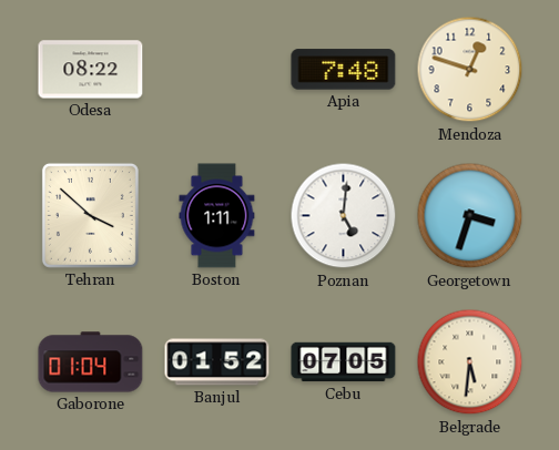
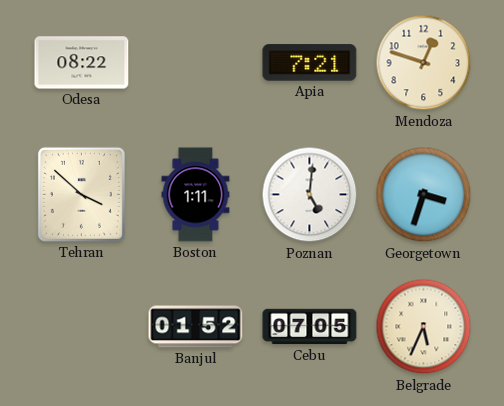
Apia: 7:48 -> 7:21
Gaborone: 01:04 -> none
Belgrade: 5:31 -> 5:34
